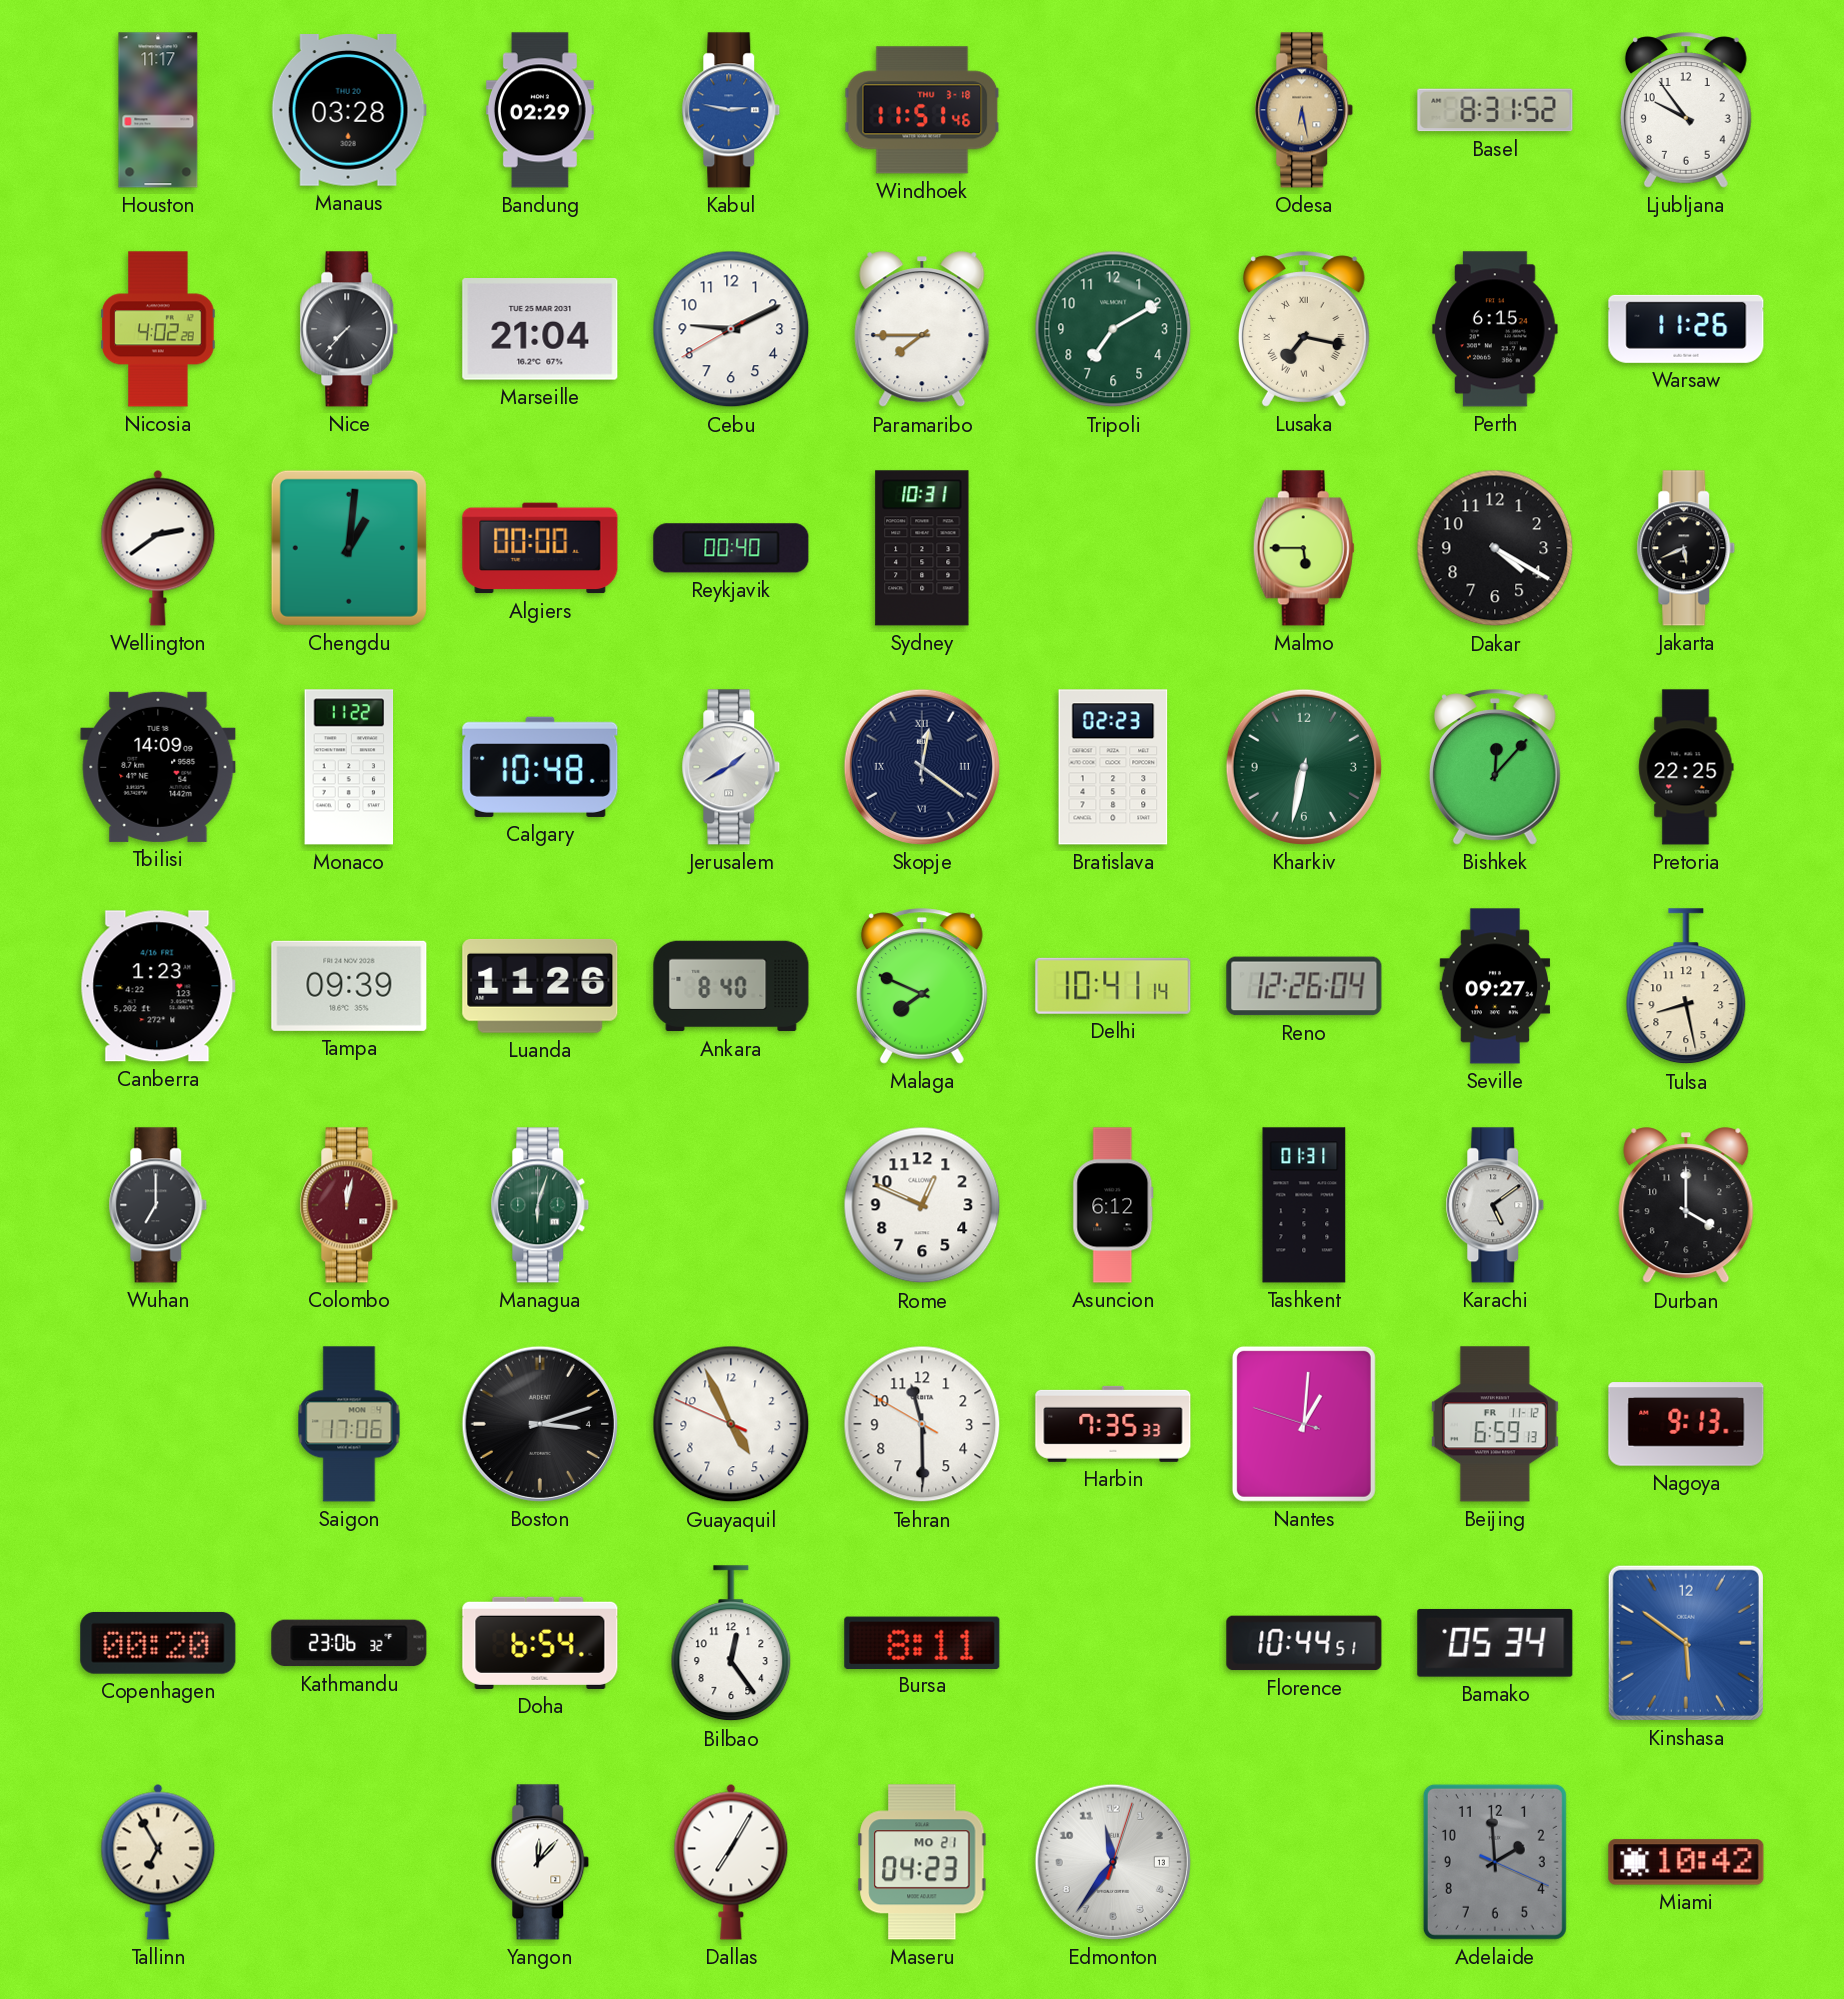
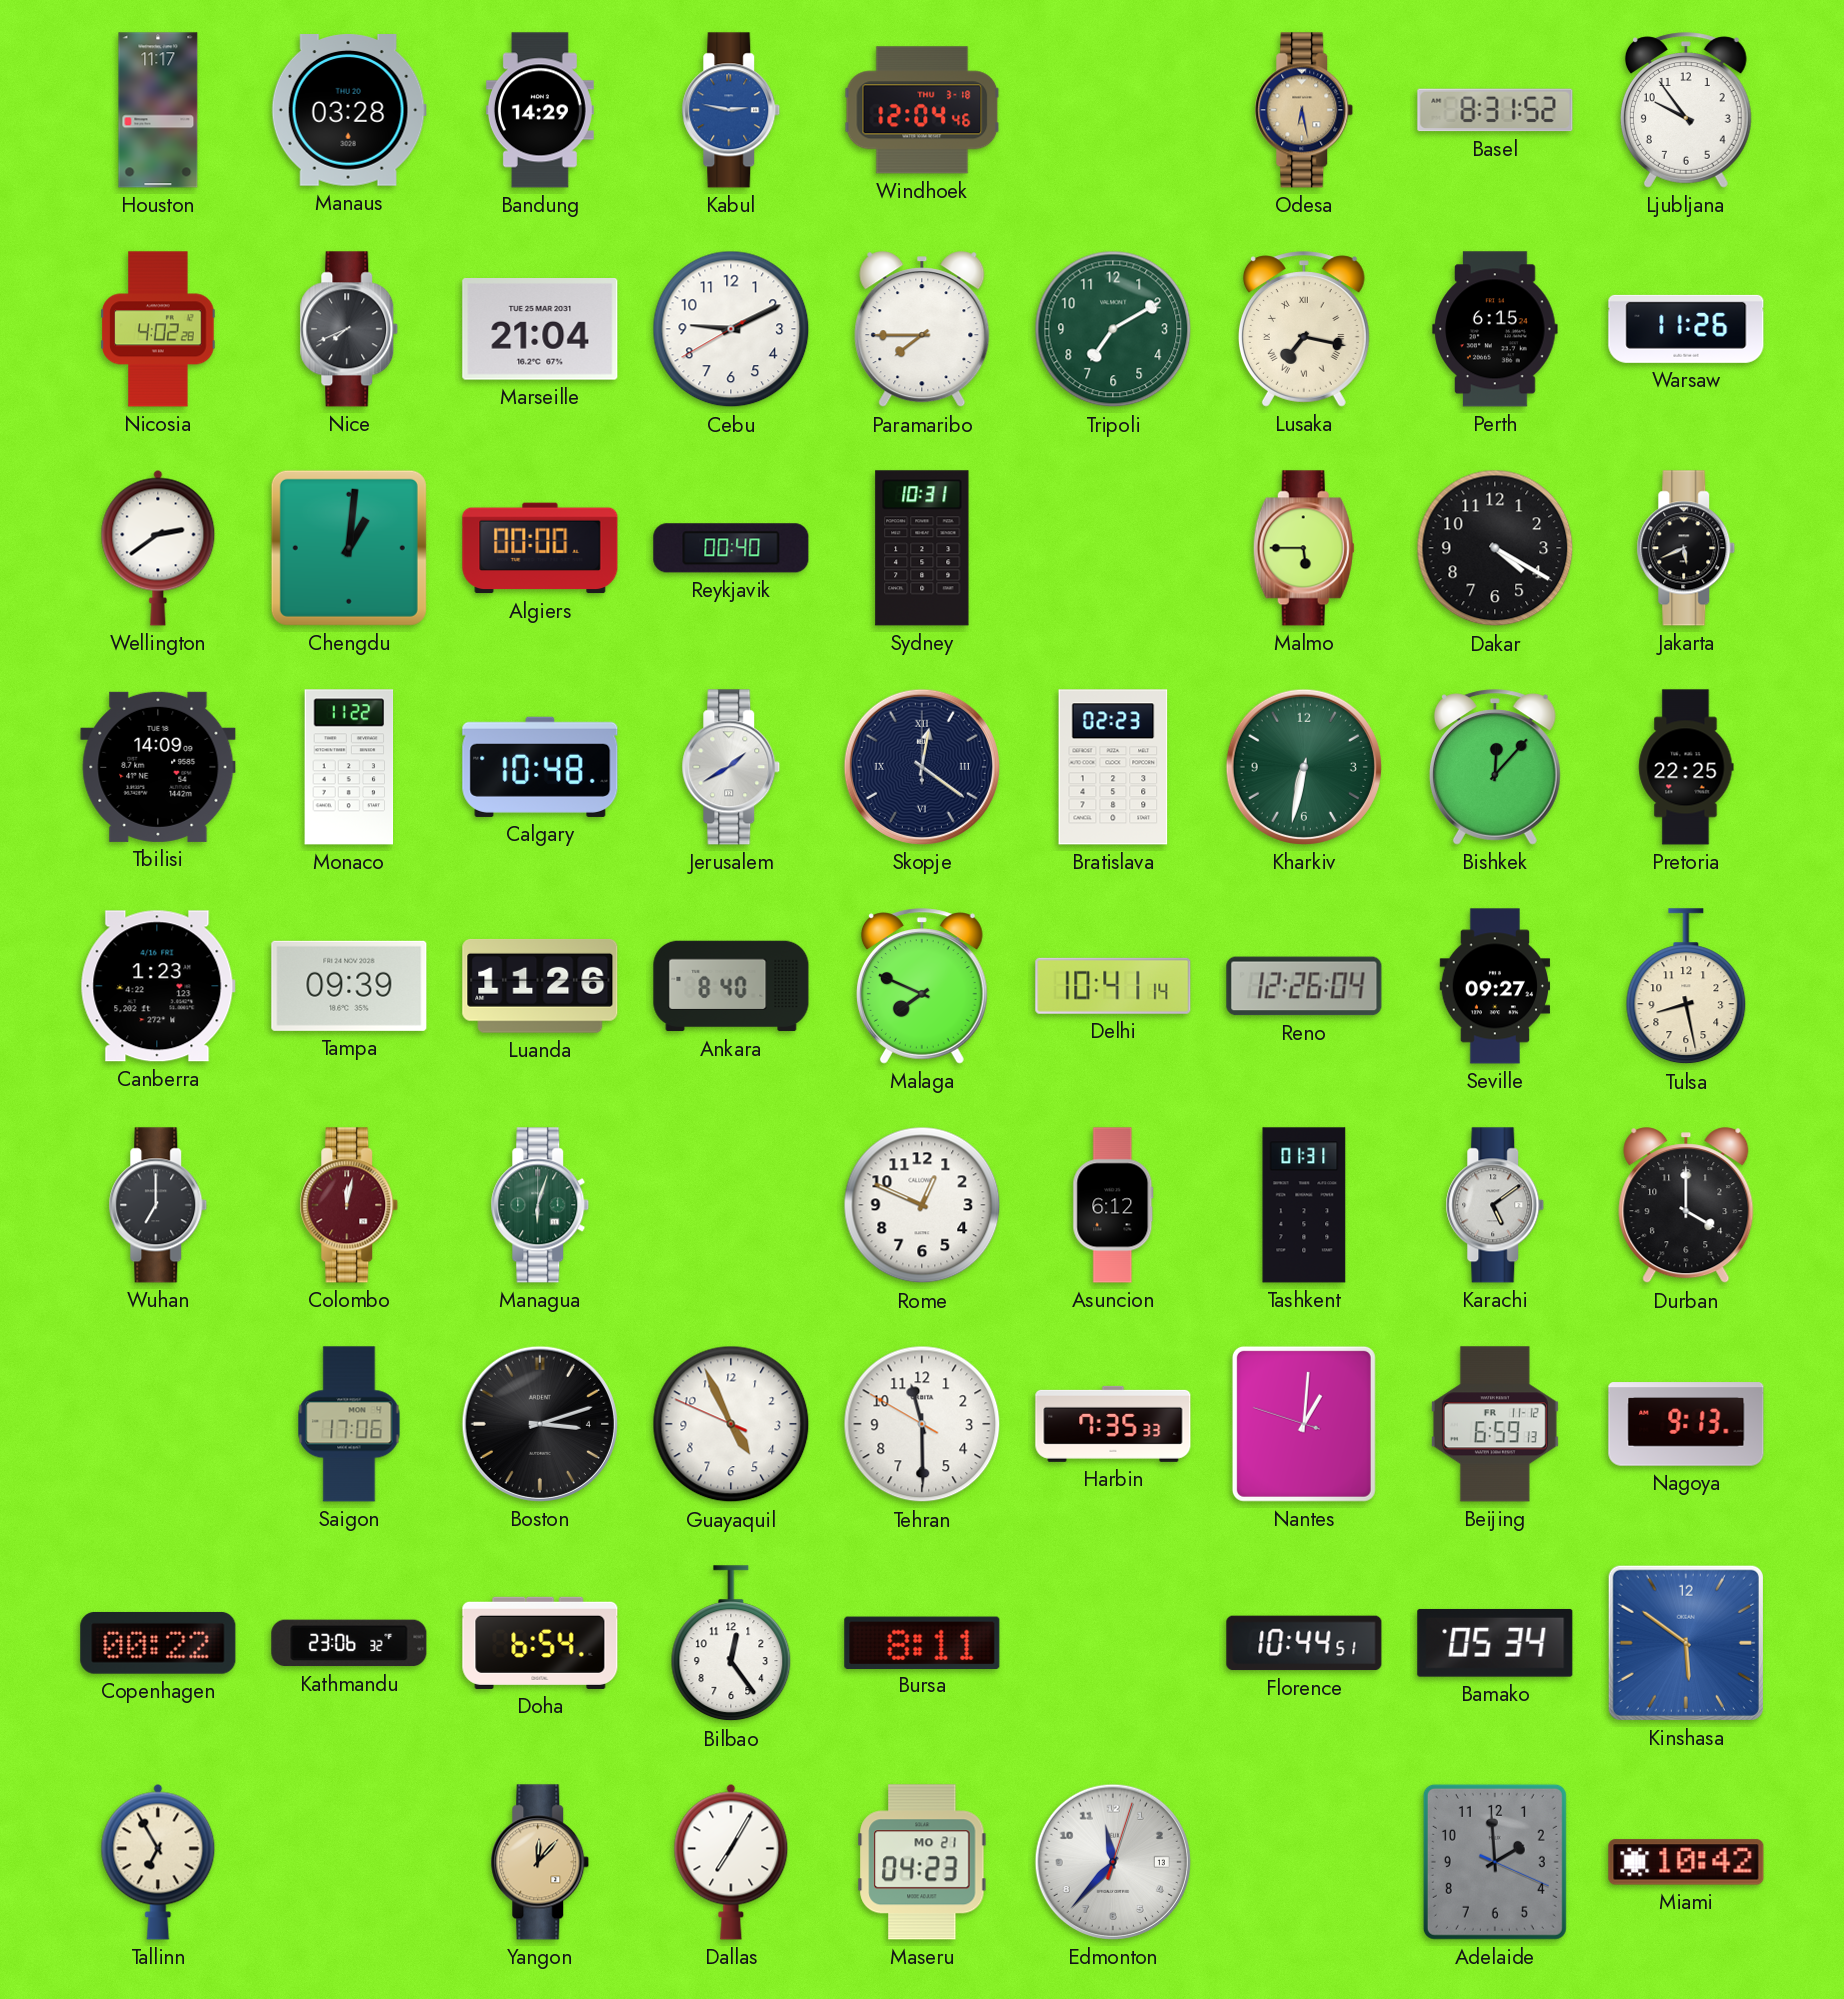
Bandung: 02:29 -> 14:29
Windhoek: 11:51 -> 12:04
Nice: 7:37 -> 7:41
Copenhagen: 00:20 -> 00:22
Yangon dial: white -> champagne
Edmonton: 11:36 -> 11:37
